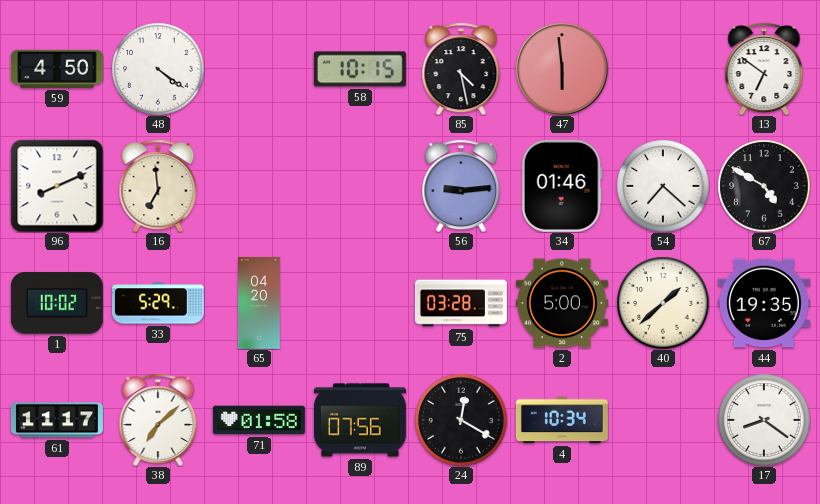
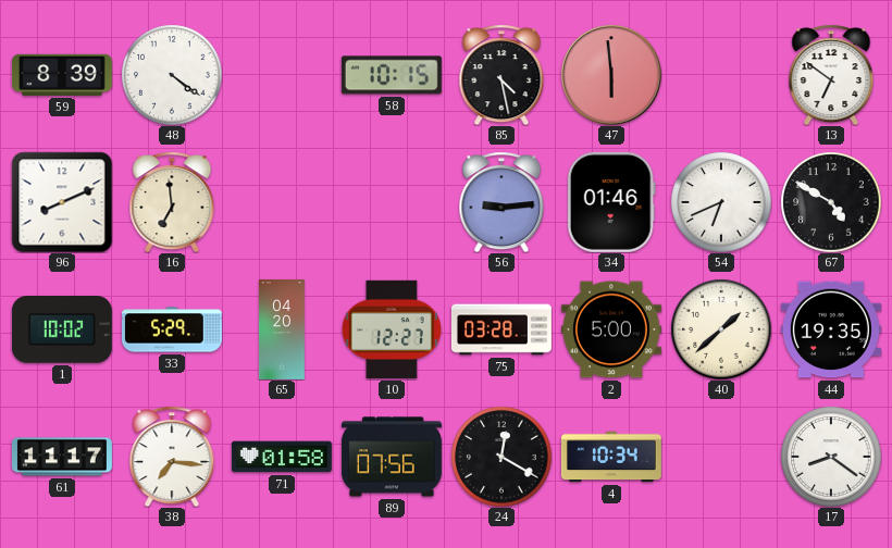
59: 4:50 -> 8:39
54: 7:22 -> 6:41
10: none -> 12:27
38: 7:08 -> 7:16
